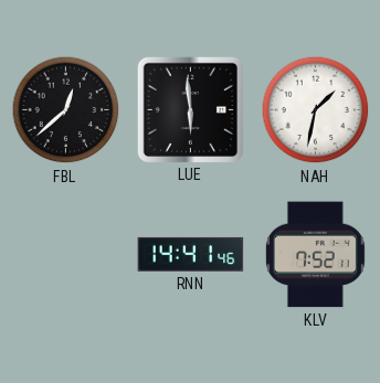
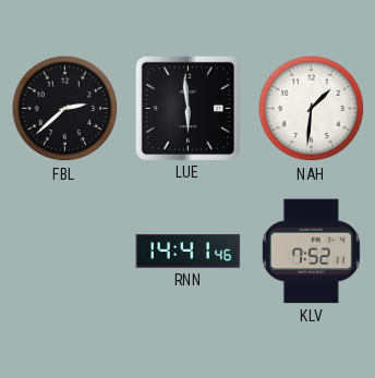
FBL: 12:38 -> 2:38
NAH: 1:32 -> 1:31
